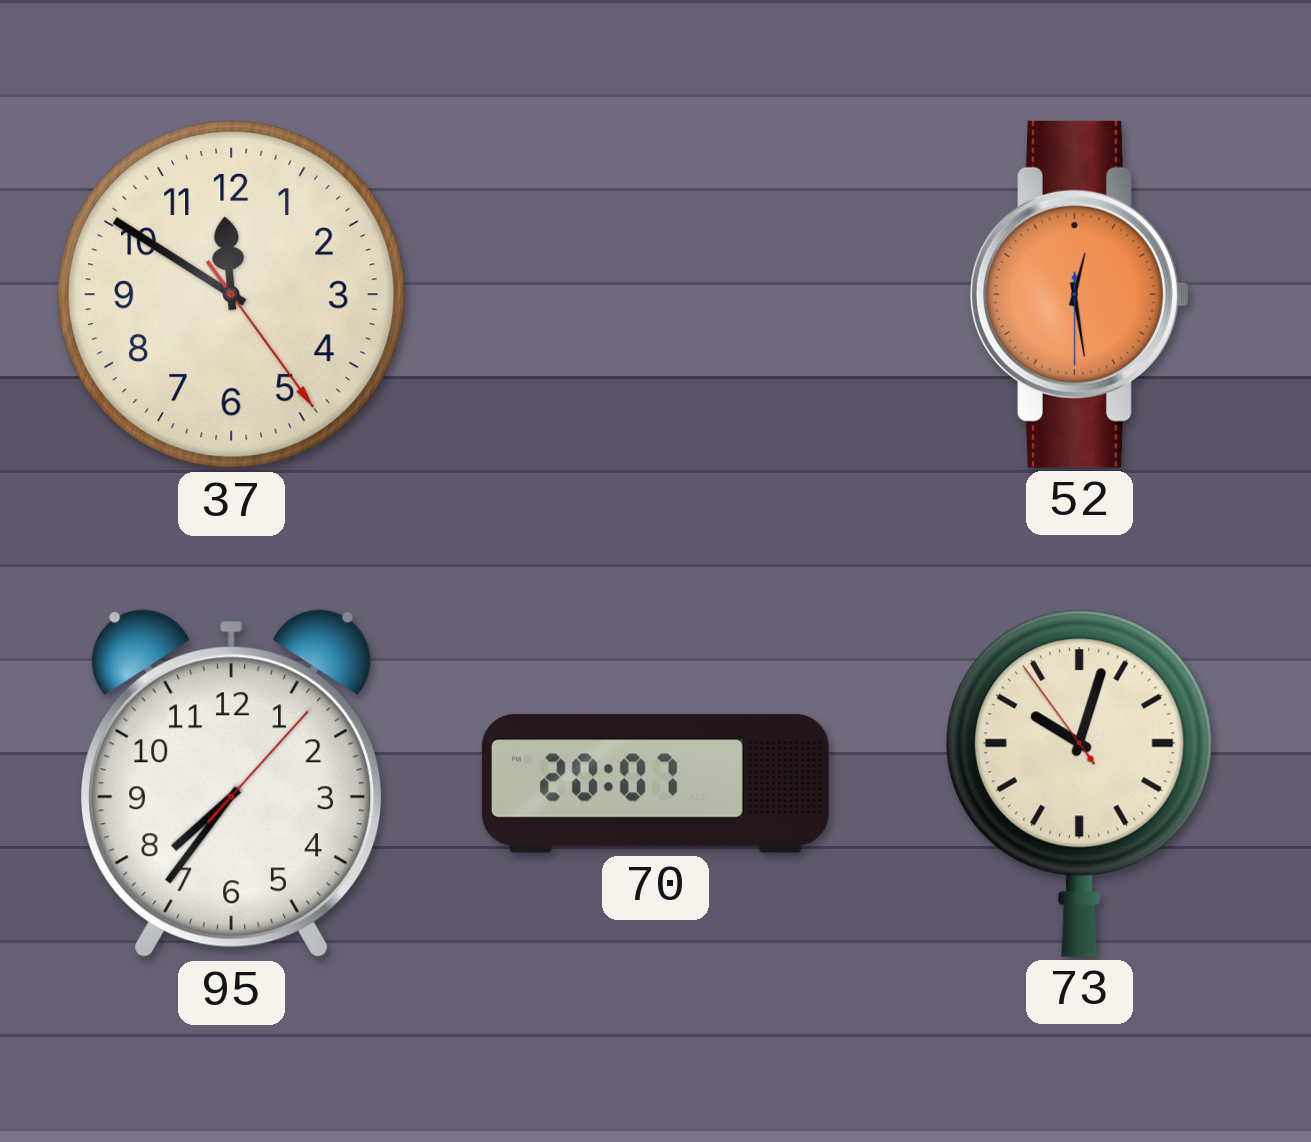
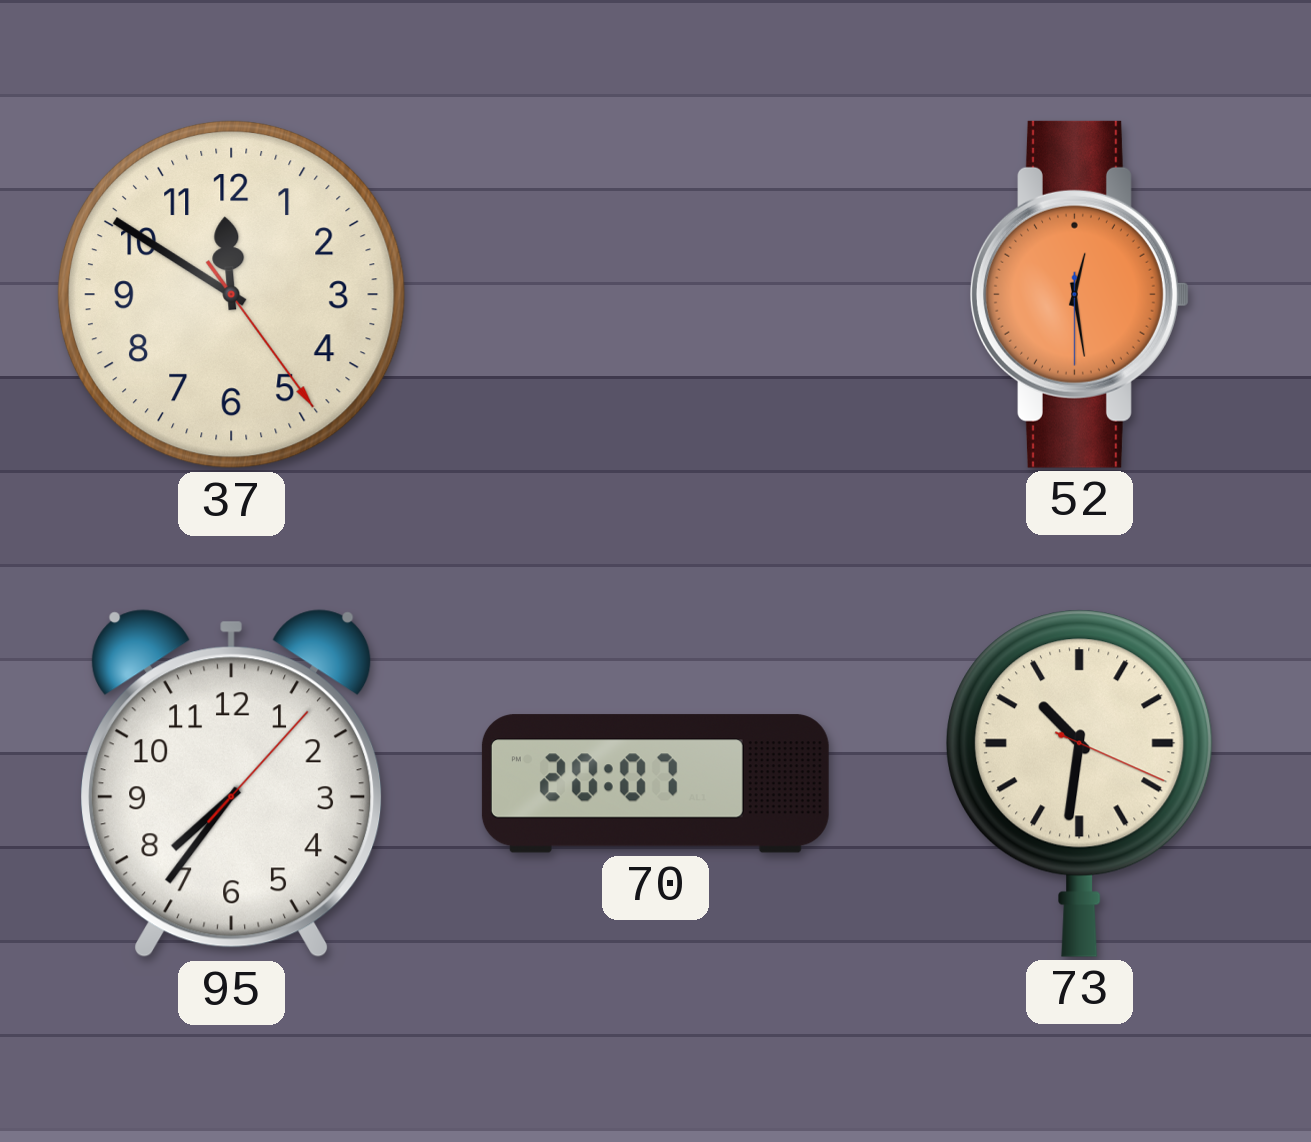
73: 10:02 -> 10:31
